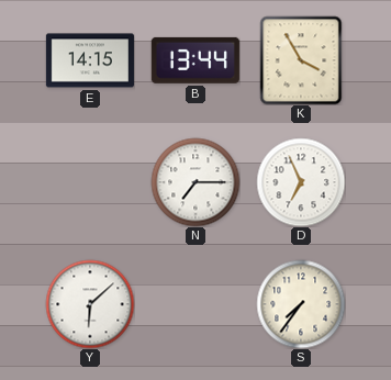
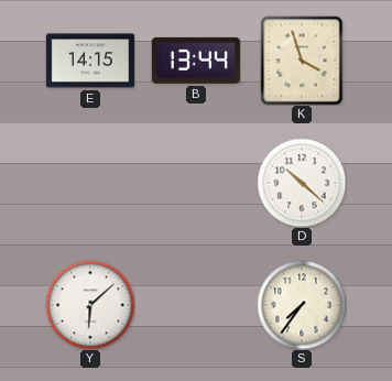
K: 3:55 -> 3:57
N: 7:15 -> none
D: 6:56 -> 10:22
